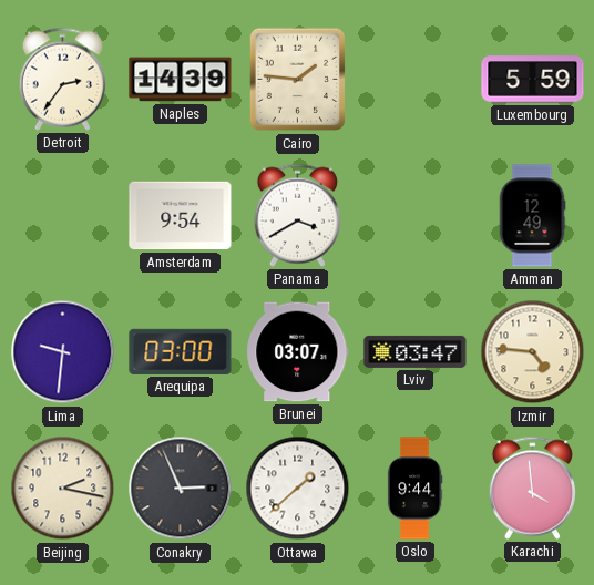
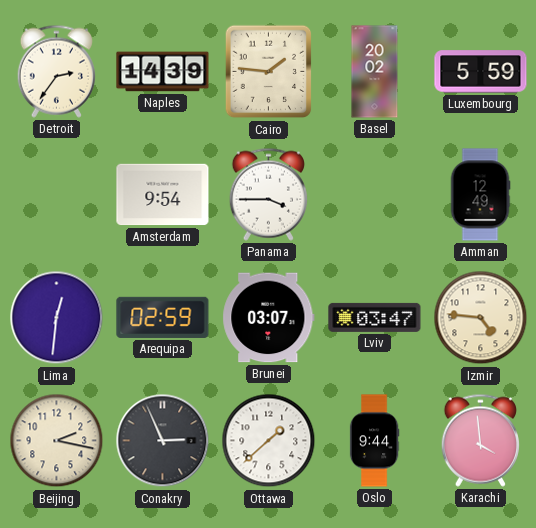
Basel: none -> 20:02
Panama: 3:40 -> 3:45
Lima: 9:31 -> 12:31
Arequipa: 03:00 -> 02:59
